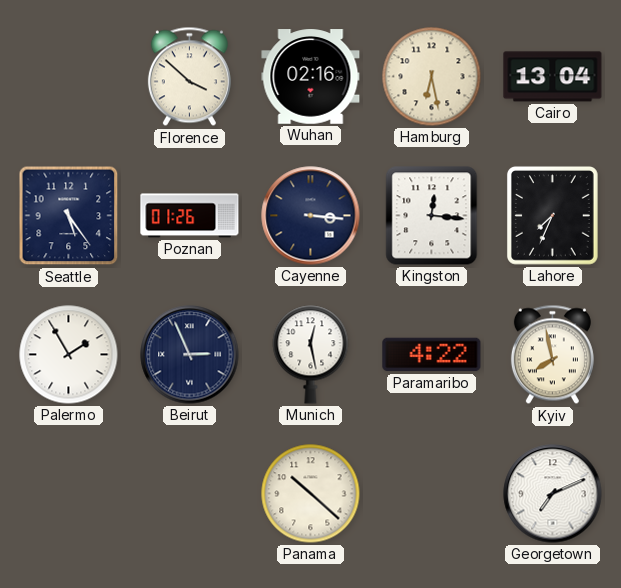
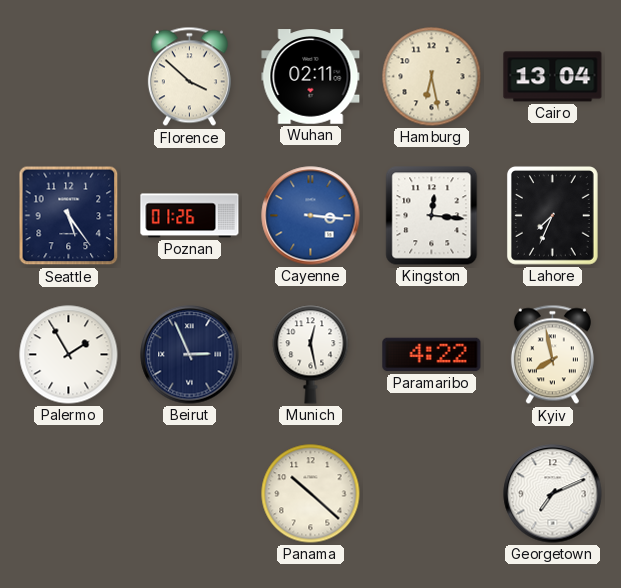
Wuhan: 02:16 -> 02:11
Cayenne dial: navy -> blue
